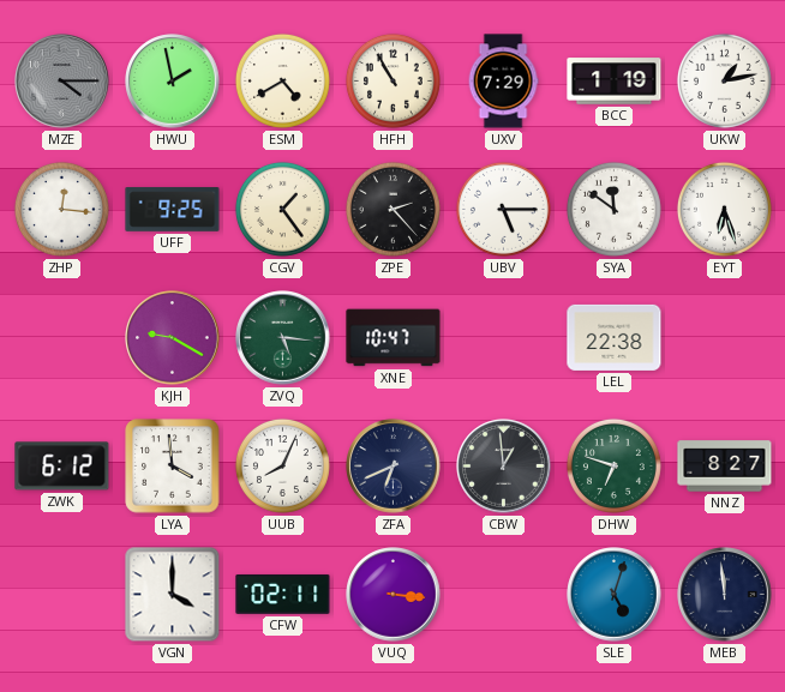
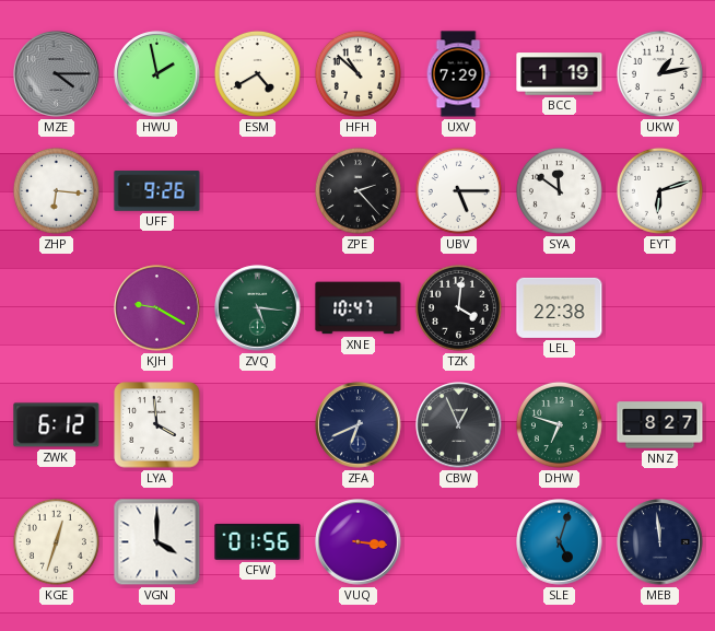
HFH: 10:55 -> 10:52
ZHP: 12:16 -> 6:16
UFF: 9:25 -> 9:26
CGV: 1:24 -> none
EYT: 6:27 -> 6:12
TZK: none -> 4:01
UUB: 8:04 -> none
CBW: 12:59 -> 12:56
KGE: none -> 12:33
CFW: 02:11 -> 01:56
